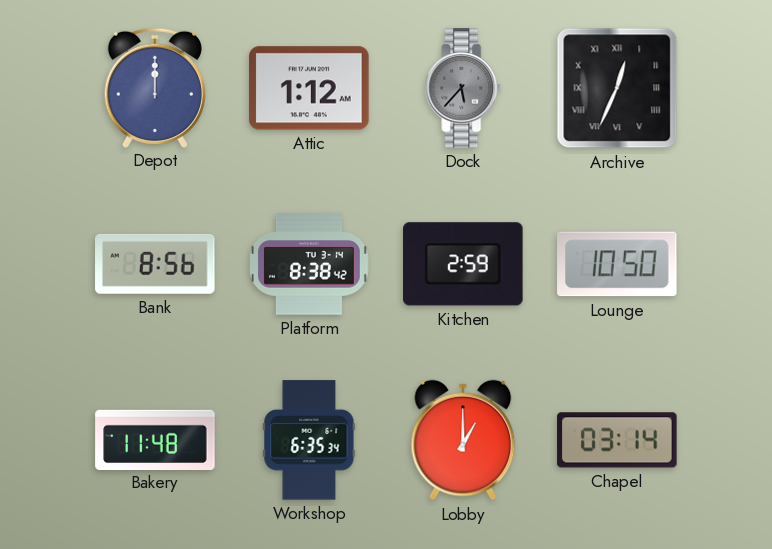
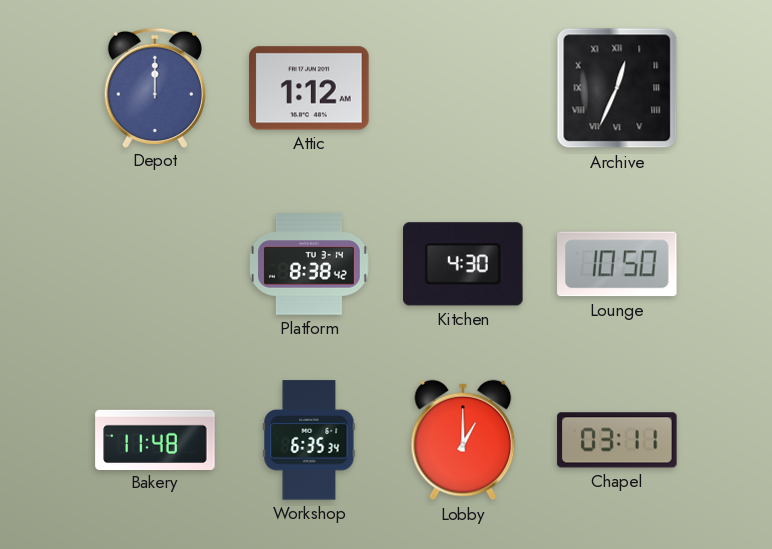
Dock: 5:37 -> none
Bank: 8:56 -> none
Kitchen: 2:59 -> 4:30
Chapel: 03:14 -> 03:11
